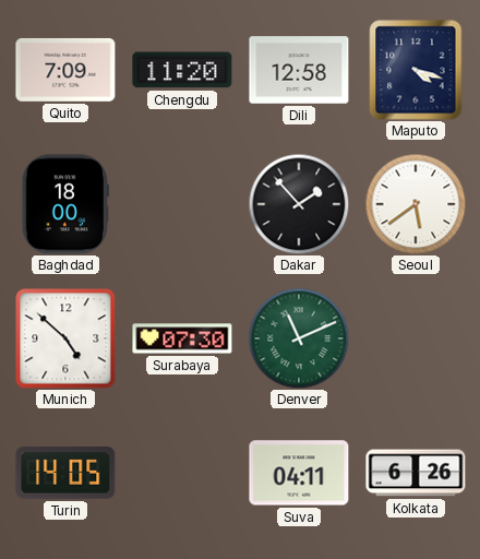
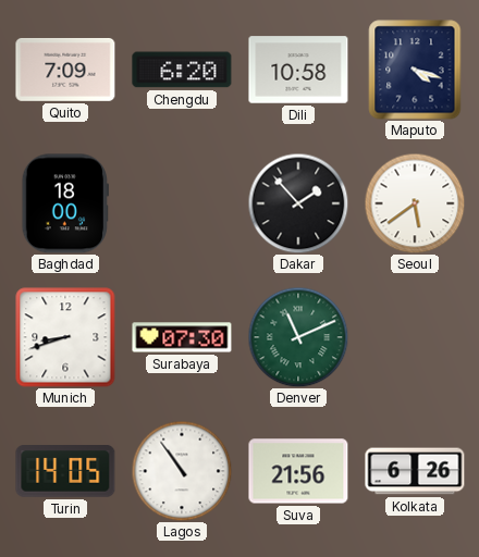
Chengdu: 11:20 -> 6:20
Dili: 12:58 -> 10:58
Munich: 4:52 -> 8:42
Lagos: none -> 10:54
Suva: 04:11 -> 21:56
